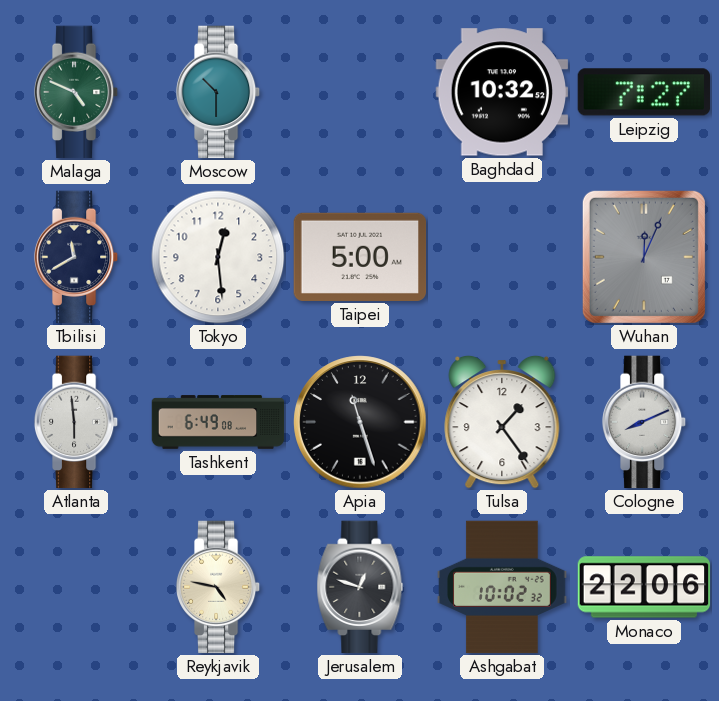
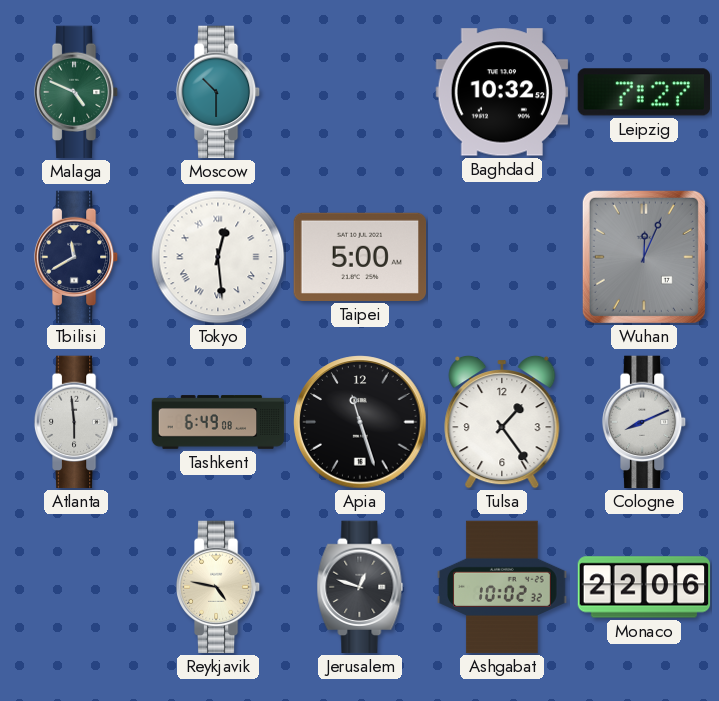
Tokyo numerals: Arabic -> Roman
